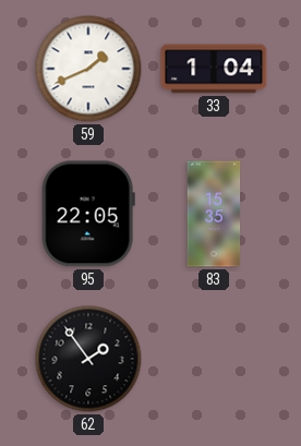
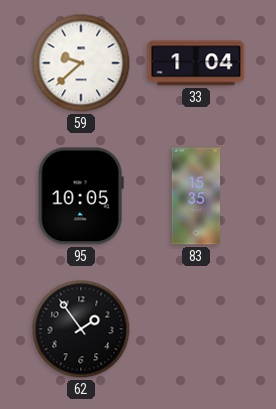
59: 1:41 -> 9:38
95: 22:05 -> 10:05
